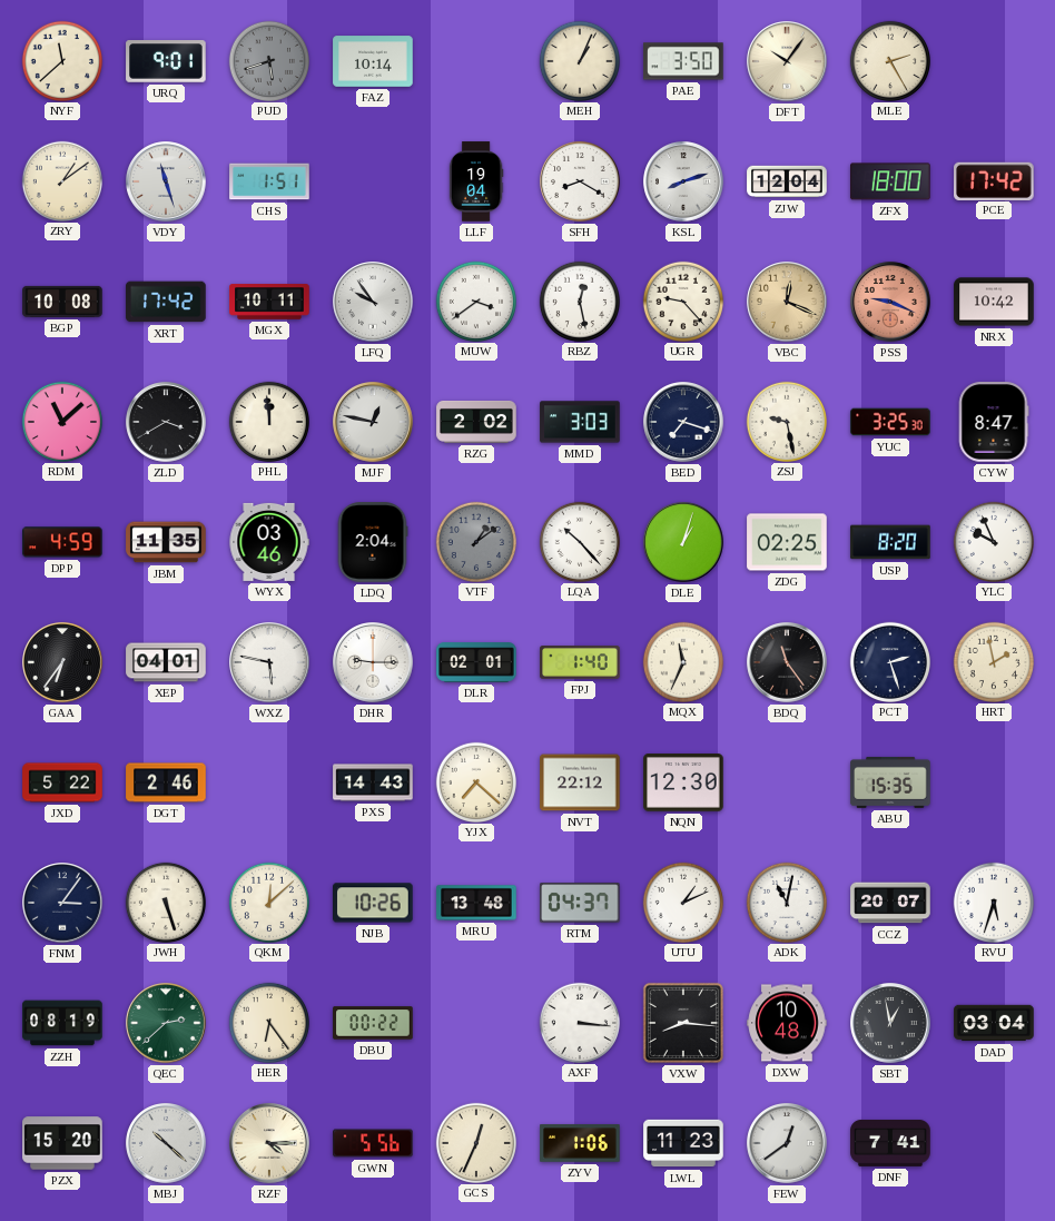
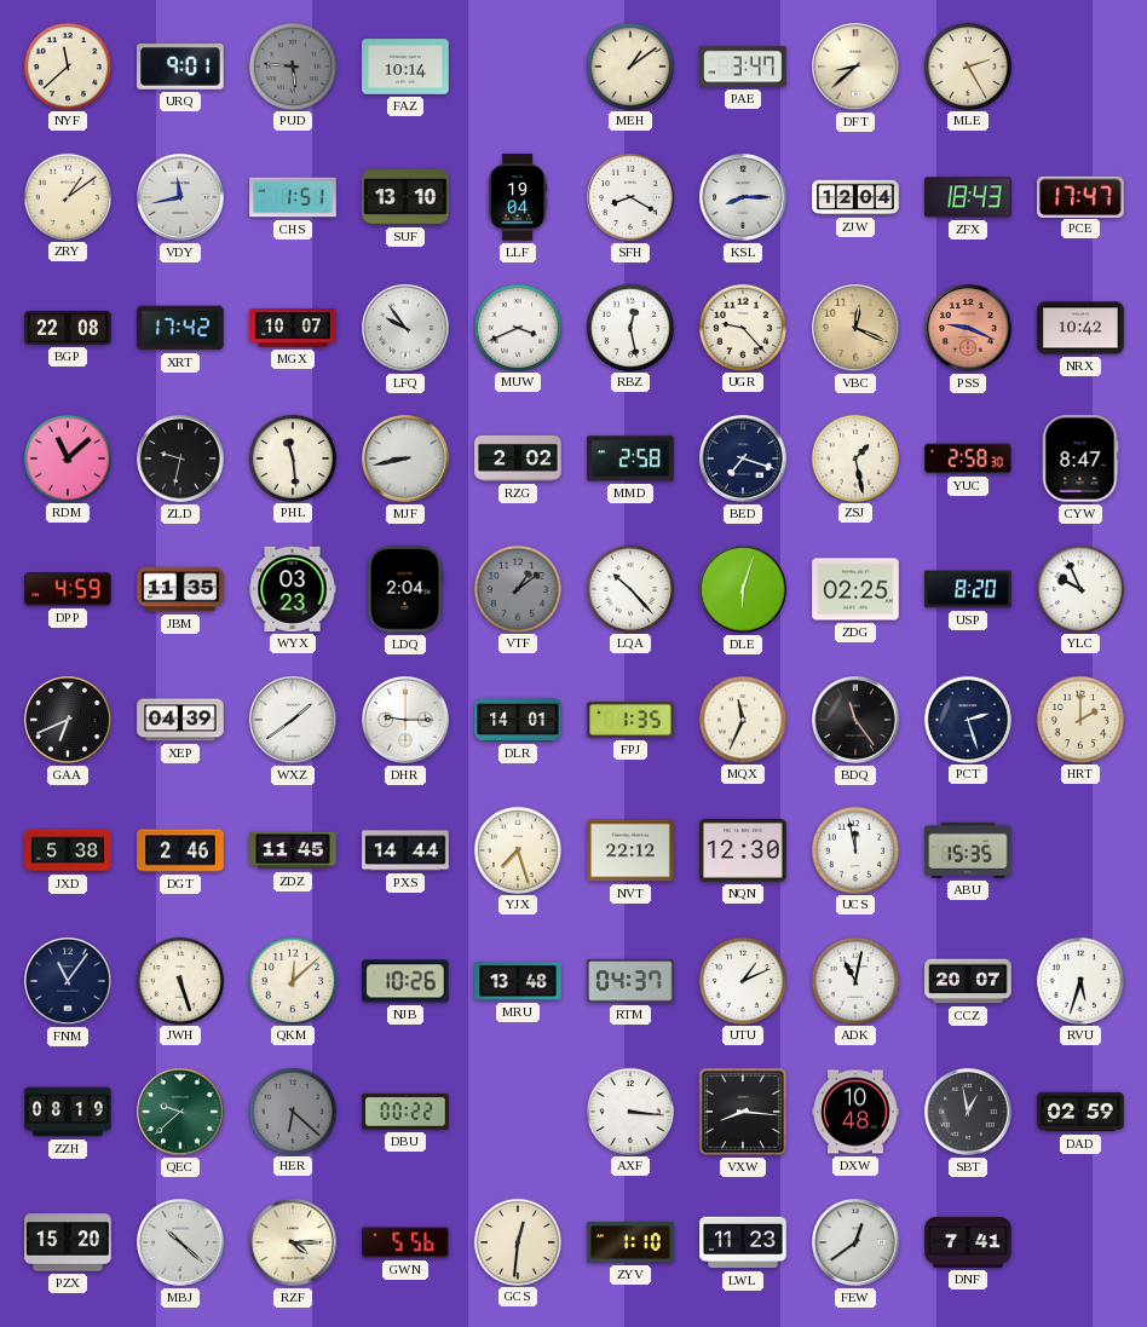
PUD: 5:42 -> 5:46
MEH: 1:04 -> 1:09
PAE: 3:50 -> 3:47
DFT: 10:06 -> 8:38
VDY: 11:27 -> 11:43
SUF: none -> 13:10
KSL: 8:12 -> 8:15
ZFX: 18:00 -> 18:43
PCE: 17:42 -> 17:47
BGP: 10:08 -> 22:08
MGX: 10:11 -> 10:07
MUW: 3:39 -> 3:41
ZLD: 3:40 -> 9:32
PHL: 11:59 -> 11:29
MJF: 12:47 -> 8:43
MMD: 3:03 -> 2:58
ZSJ: 9:28 -> 1:28
YUC: 3:25 -> 2:58
WYX: 03:46 -> 03:23
DLE: 1:03 -> 6:03
GAA: 6:36 -> 6:41
XEP: 04:01 -> 04:39
WXZ: 5:47 -> 1:39
DLR: 02:01 -> 14:01
FPJ: 1:40 -> 1:35
HRT: 1:58 -> 2:00
JXD: 5:22 -> 5:38
ZDZ: none -> 11:45
PXS: 14:43 -> 14:44
YJX: 7:22 -> 7:27
UCS: none -> 11:58
FNM: 3:06 -> 11:06
QEC: 2:38 -> 9:38
HER: 6:24 -> 6:22
HER dial: cream -> grey
DAD: 03:04 -> 02:59
GCS: 12:34 -> 12:31
ZYV: 1:06 -> 1:10
